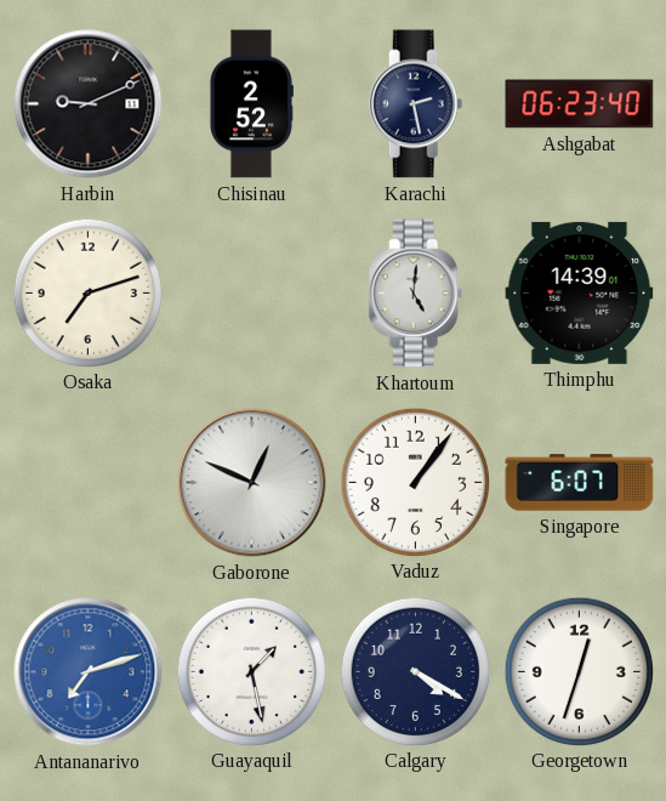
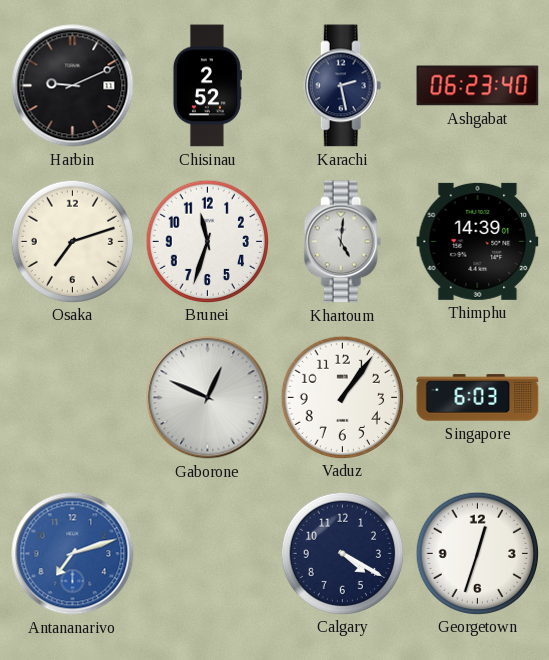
Brunei: none -> 11:33
Singapore: 6:07 -> 6:03
Guayaquil: 1:28 -> none
